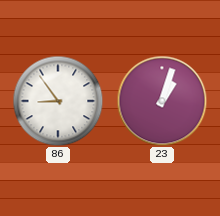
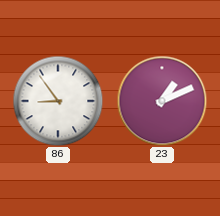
23: 1:03 -> 1:11
